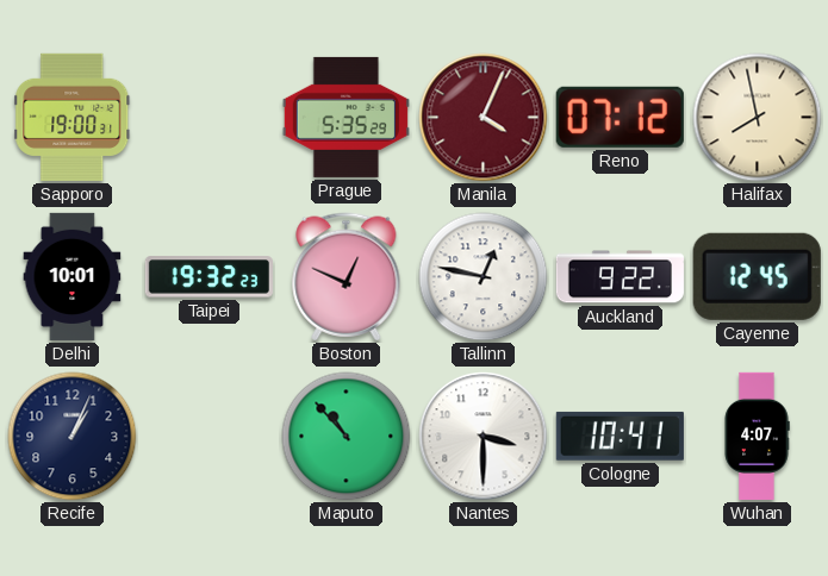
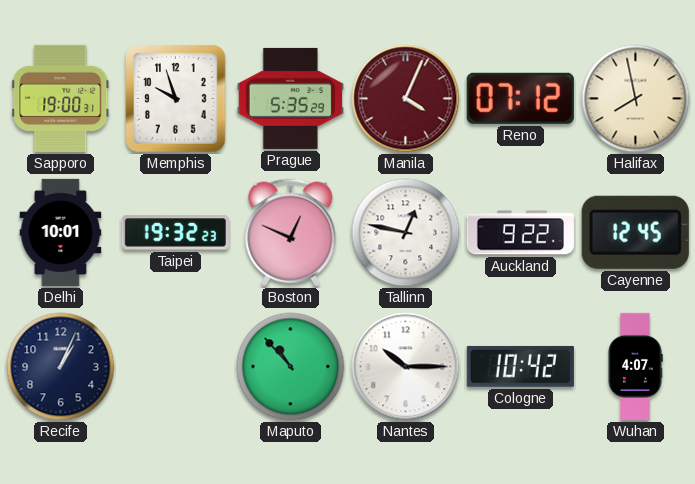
Memphis: none -> 9:57
Nantes: 3:30 -> 10:15
Cologne: 10:41 -> 10:42
